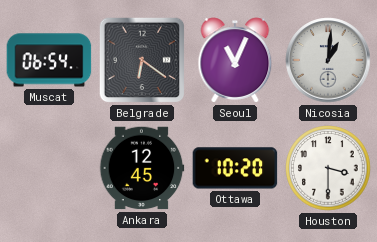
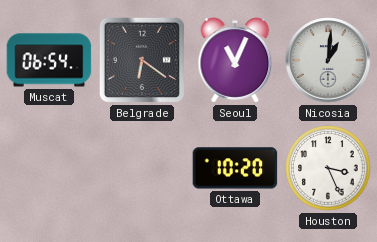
Ankara: 12:45 -> none
Houston: 3:30 -> 3:26
